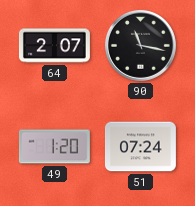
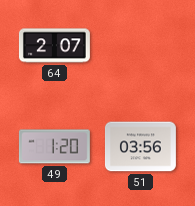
90: 11:17 -> none
51: 07:24 -> 03:56
